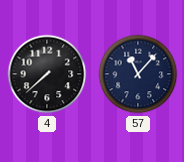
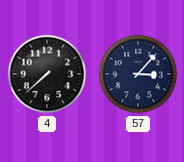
57: 11:07 -> 3:07
